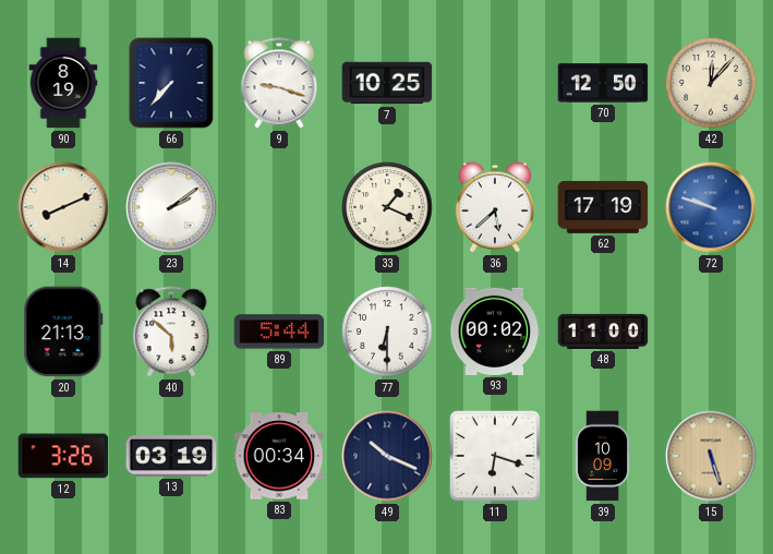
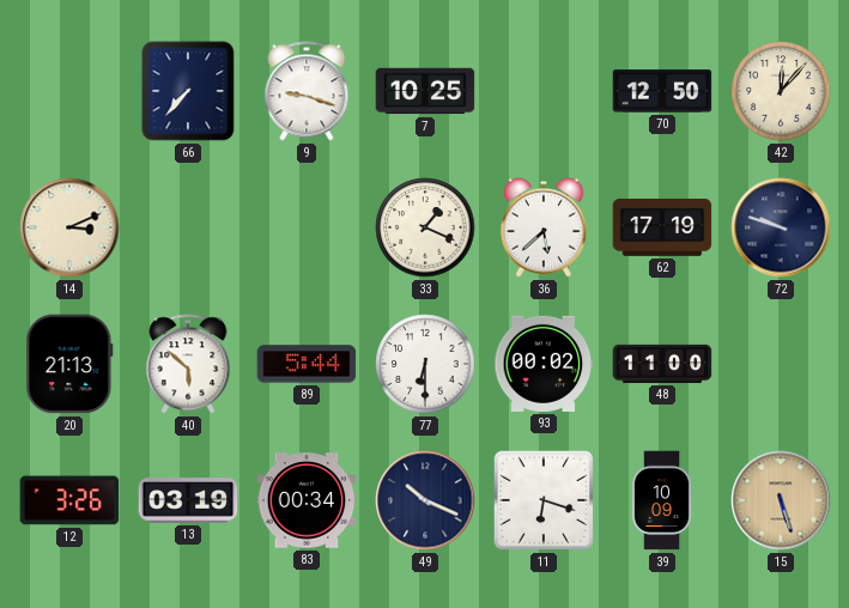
90: 8:19 -> none
14: 8:11 -> 3:11
23: 2:09 -> none
72 dial: blue -> navy
